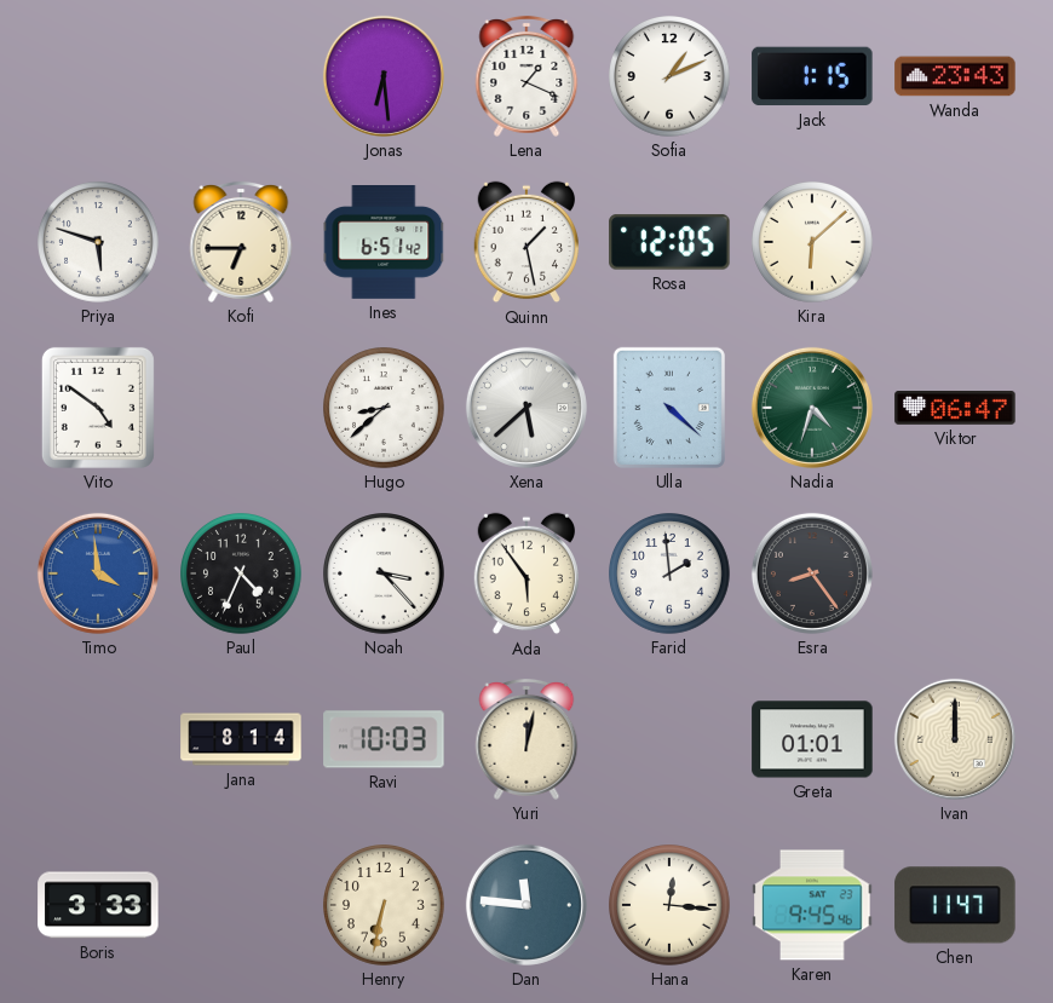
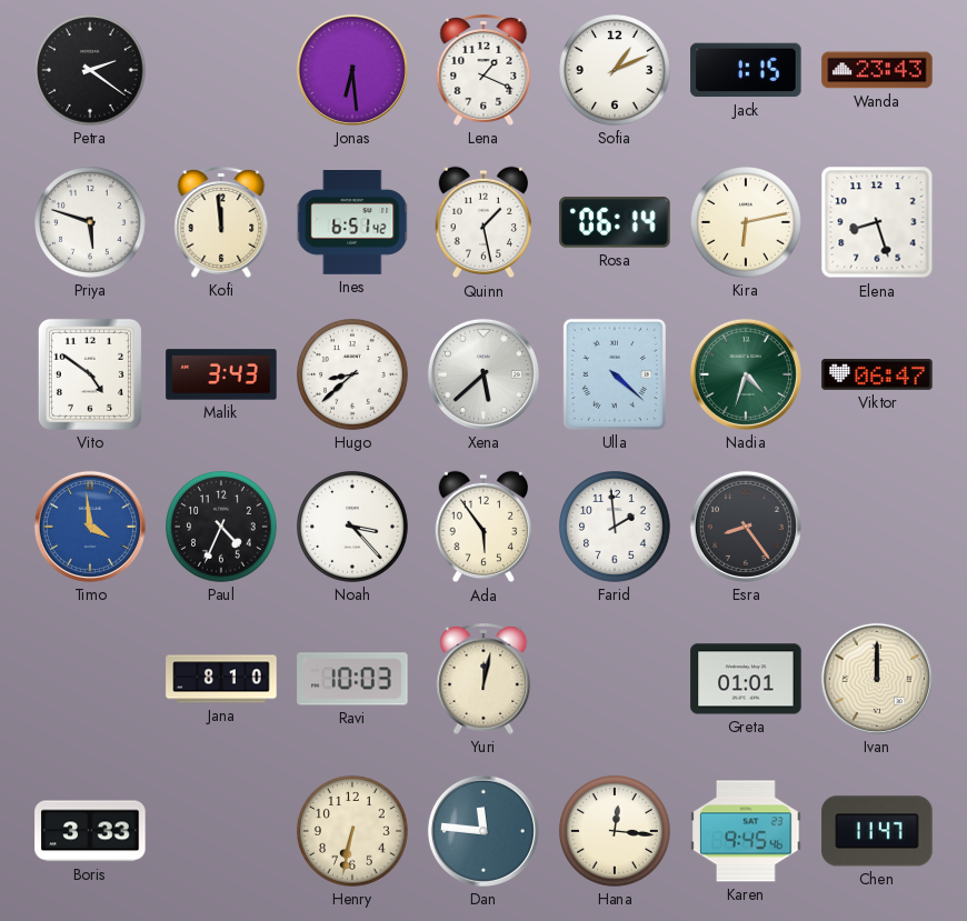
Petra: none -> 2:21
Kofi: 6:45 -> 11:59
Rosa: 12:05 -> 06:14
Kira: 6:08 -> 6:13
Elena: none -> 8:27
Malik: none -> 3:43
Jana: 8:14 -> 8:10
